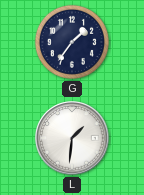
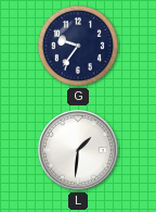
G: 1:36 -> 9:36
